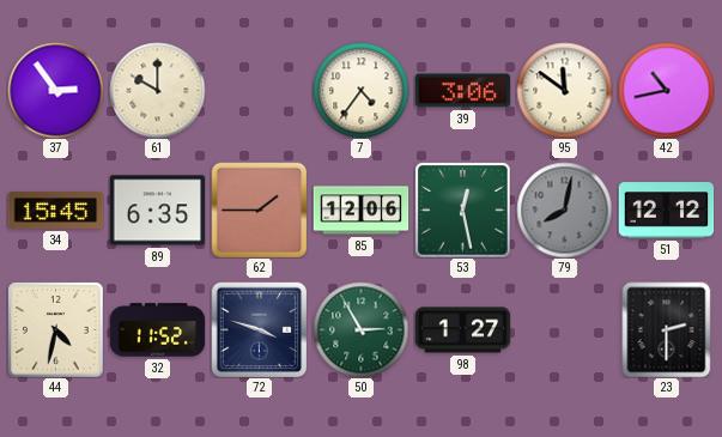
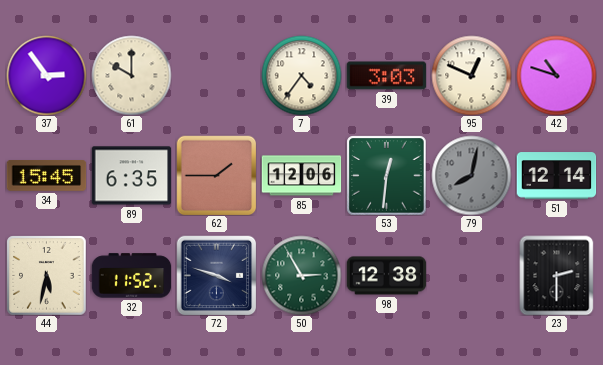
39: 3:06 -> 3:03
95: 11:51 -> 12:49
42: 10:43 -> 10:48
53: 12:28 -> 12:31
51: 12:12 -> 12:14
44: 4:32 -> 5:32
98: 1:27 -> 12:38
